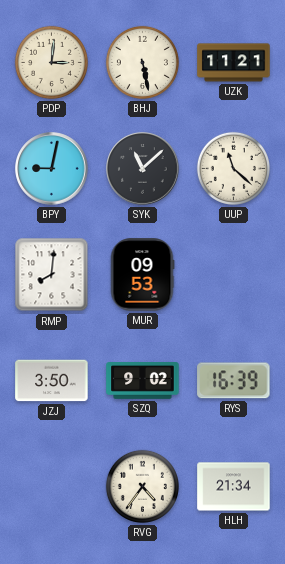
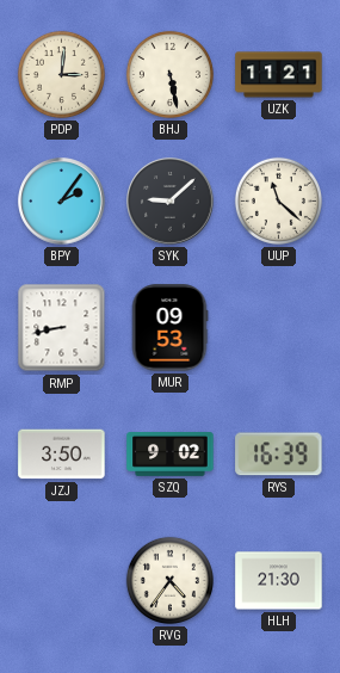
BPY: 9:02 -> 2:06
SYK: 11:08 -> 9:08
RMP: 8:01 -> 8:43
HLH: 21:34 -> 21:30
